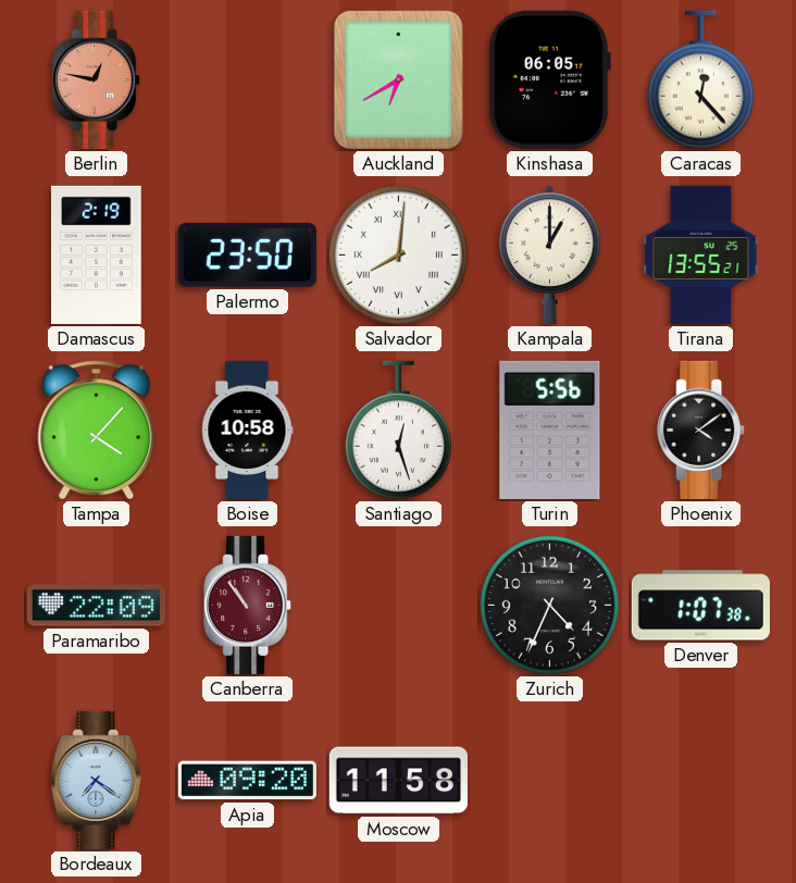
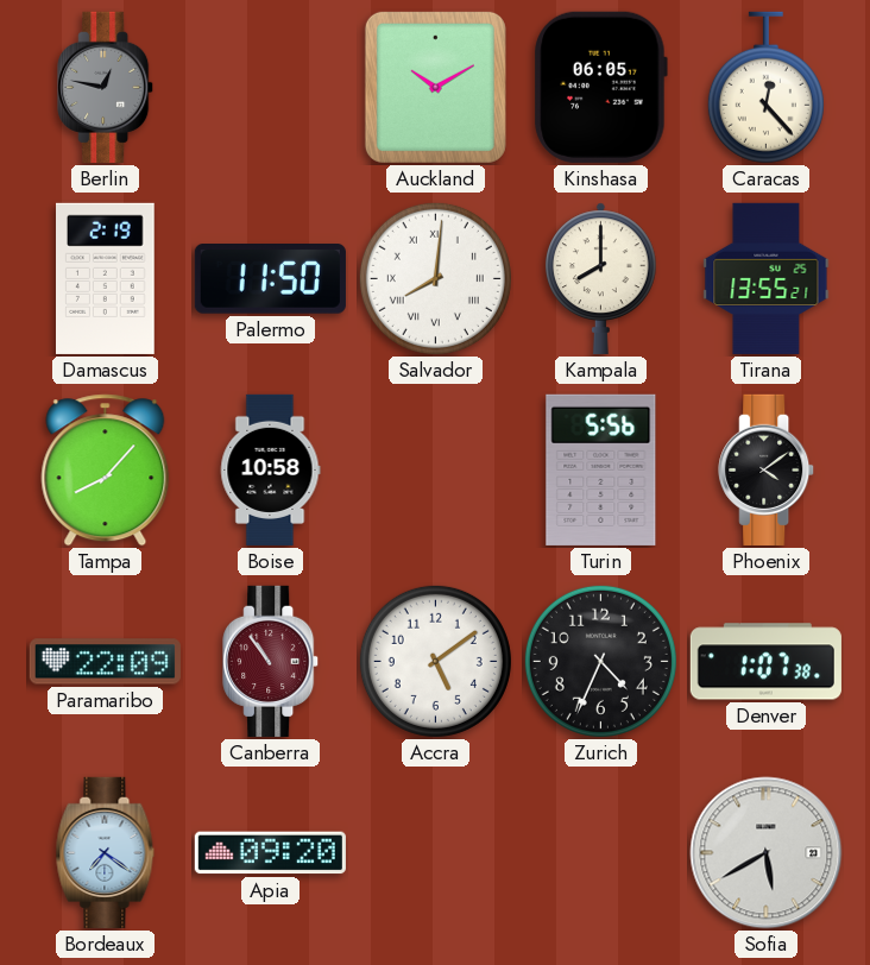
Berlin dial: salmon -> grey
Auckland: 6:40 -> 10:10
Palermo: 23:50 -> 11:50
Kampala: 1:00 -> 8:00
Tampa: 4:07 -> 8:07
Santiago: 12:27 -> none
Accra: none -> 5:09
Moscow: 11:58 -> none
Sofia: none -> 5:40
